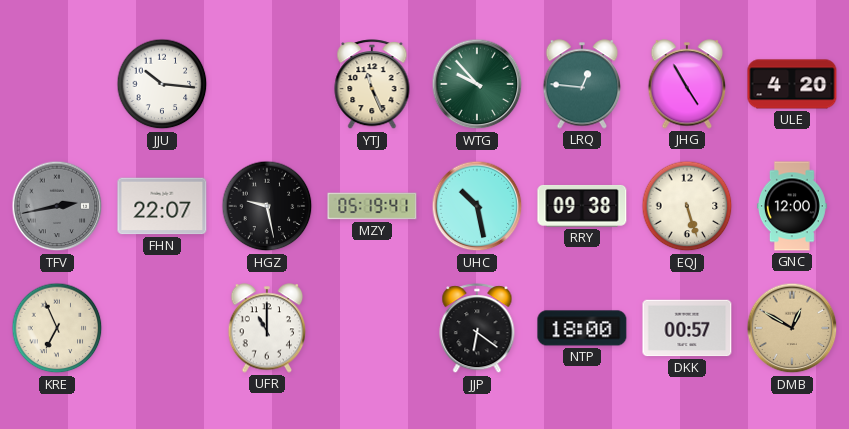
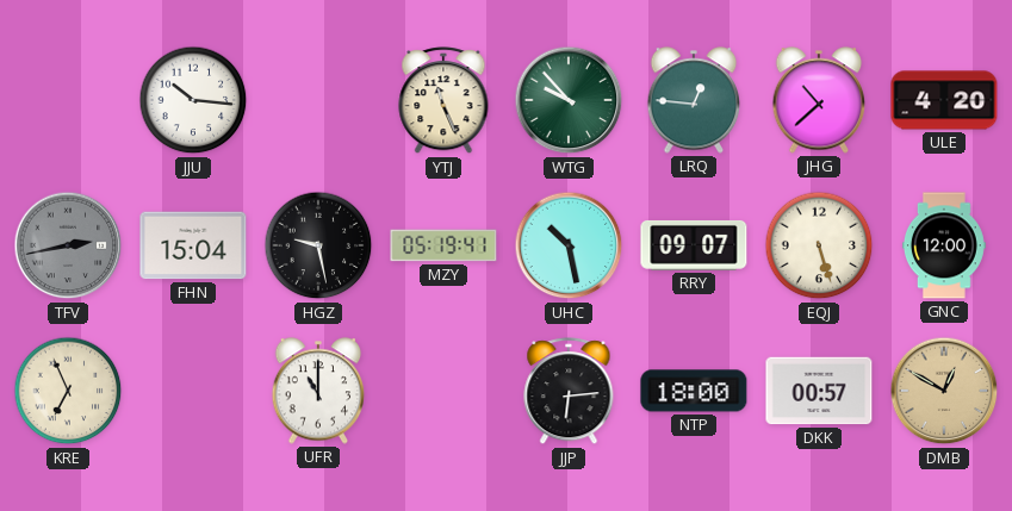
JHG: 4:55 -> 10:38
FHN: 22:07 -> 15:04
RRY: 09:38 -> 09:07
JJP: 6:21 -> 6:14
